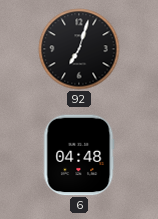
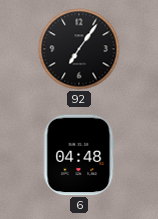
92: 7:03 -> 7:06
